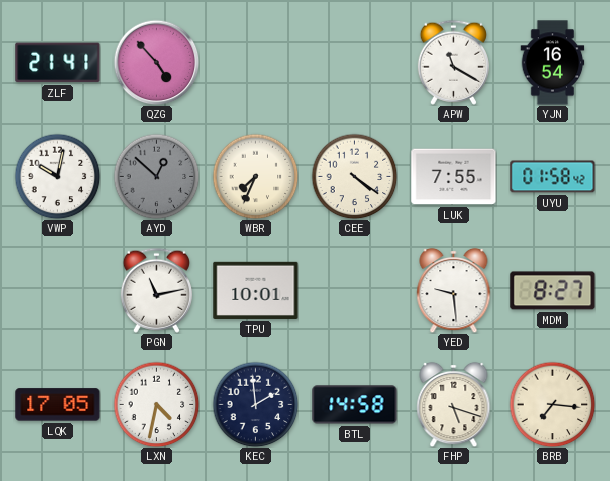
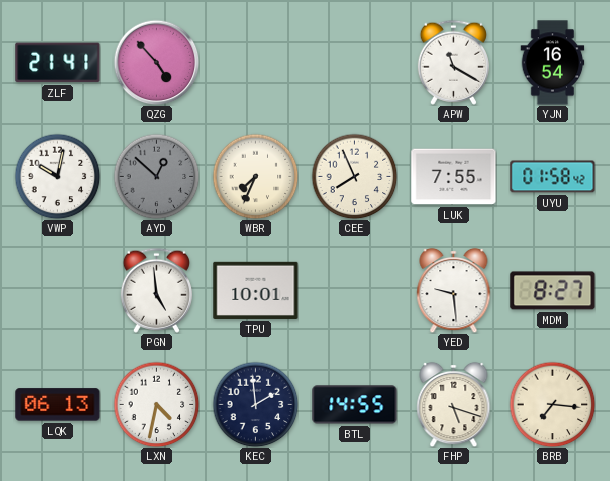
CEE: 4:21 -> 7:56
PGN: 11:13 -> 4:59
LQK: 17:05 -> 06:13
BTL: 14:58 -> 14:55
